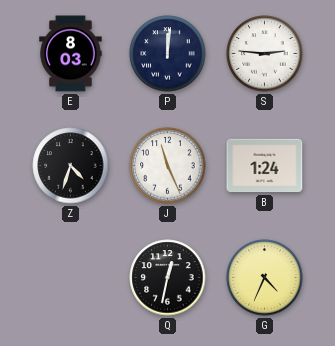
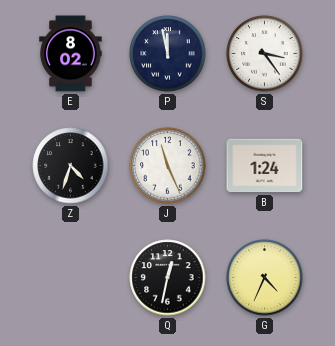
E: 8:03 -> 8:02
P: 12:01 -> 11:58
S: 2:46 -> 3:24
